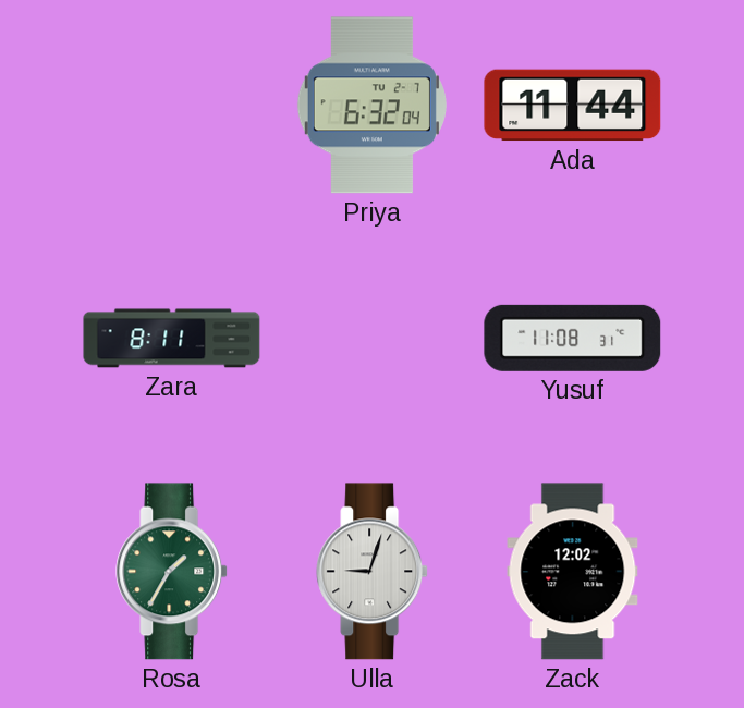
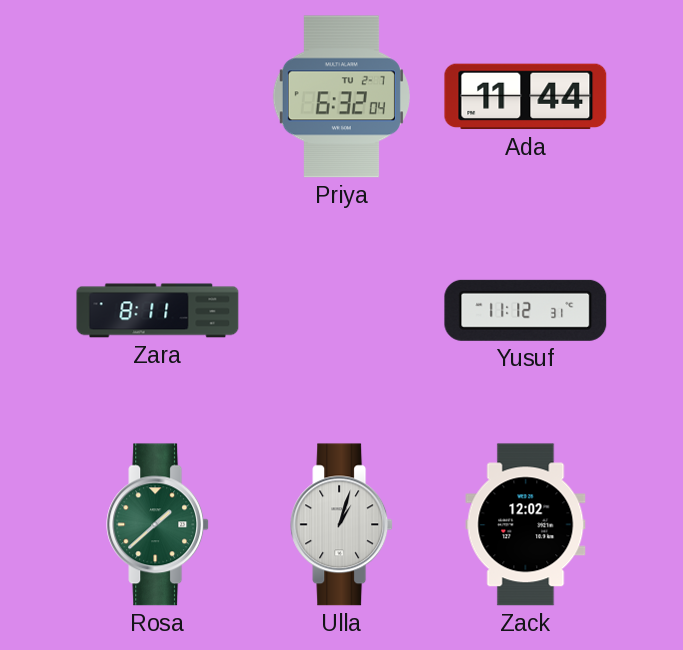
Yusuf: 11:08 -> 11:12
Rosa: 1:35 -> 1:38
Ulla: 9:03 -> 1:03
